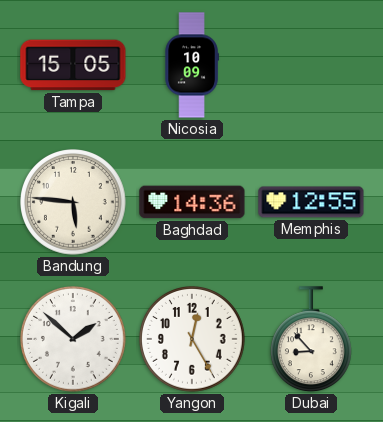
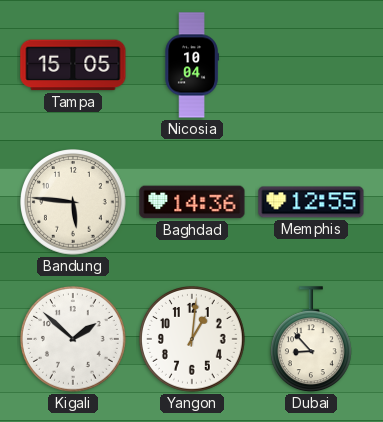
Nicosia: 10:09 -> 10:04
Yangon: 12:25 -> 1:01
